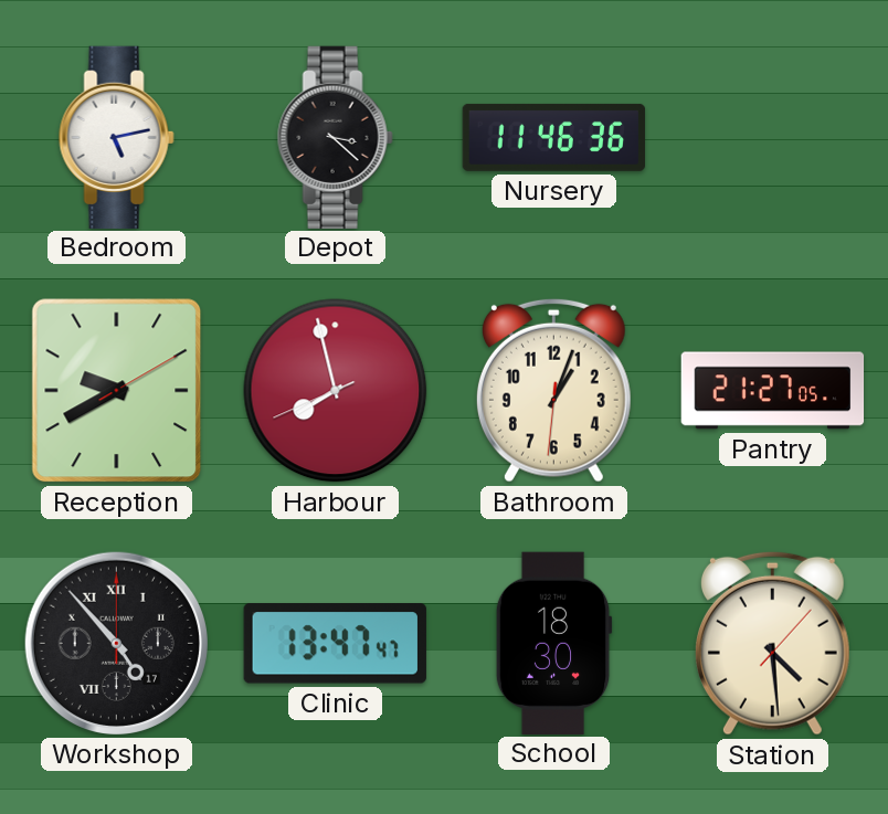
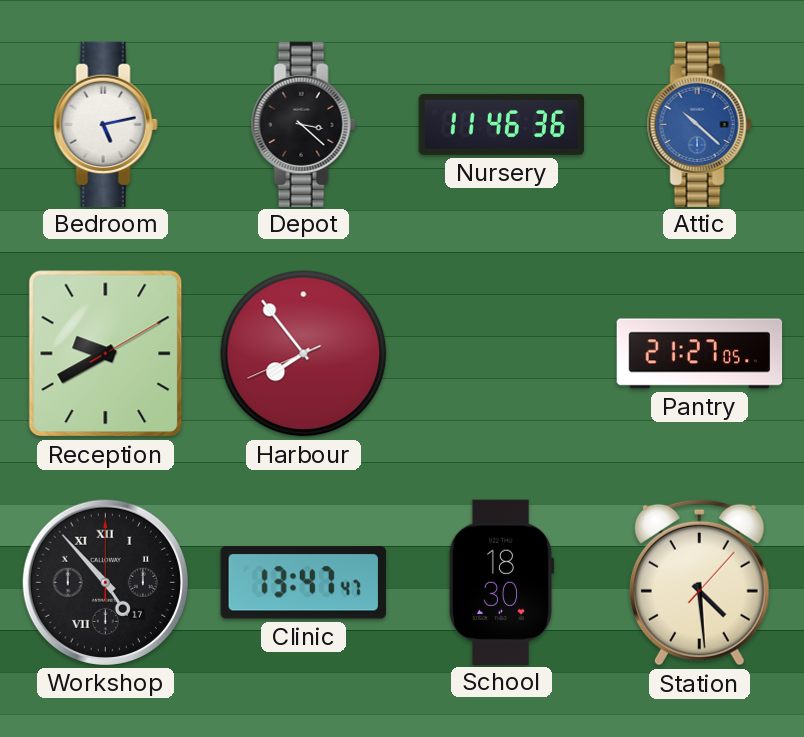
Attic: none -> 10:22
Harbour: 7:57 -> 7:53
Bathroom: 1:03 -> none
